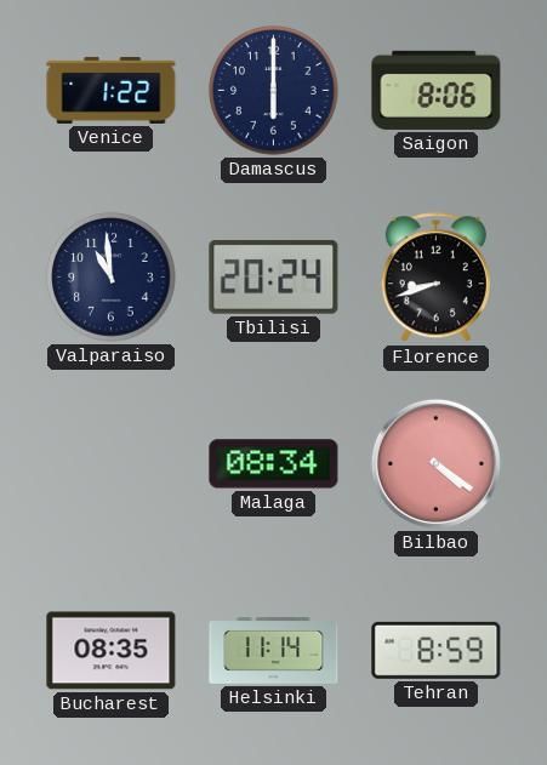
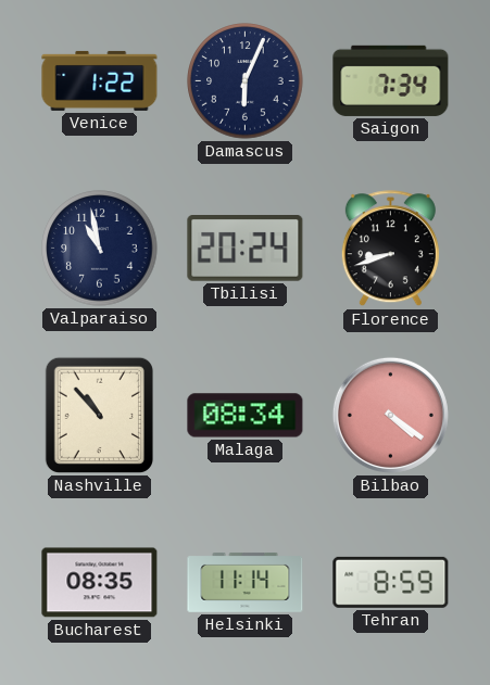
Damascus: 6:00 -> 6:04
Saigon: 8:06 -> 7:34
Valparaiso: 10:59 -> 10:58
Nashville: none -> 10:53
